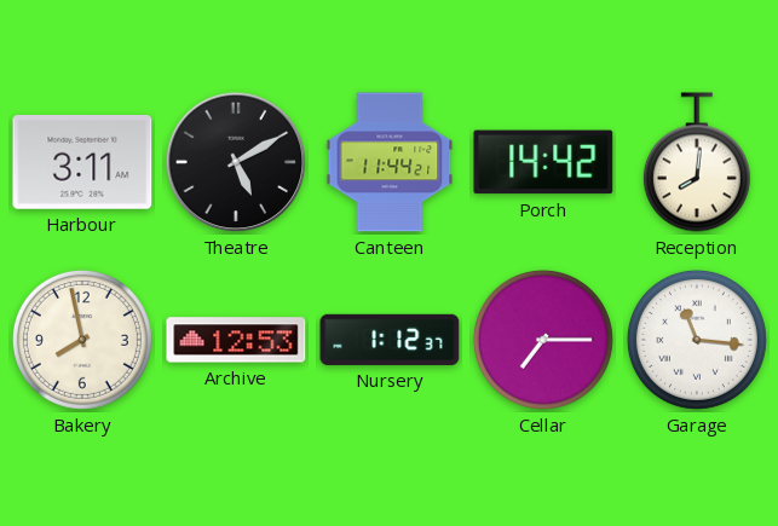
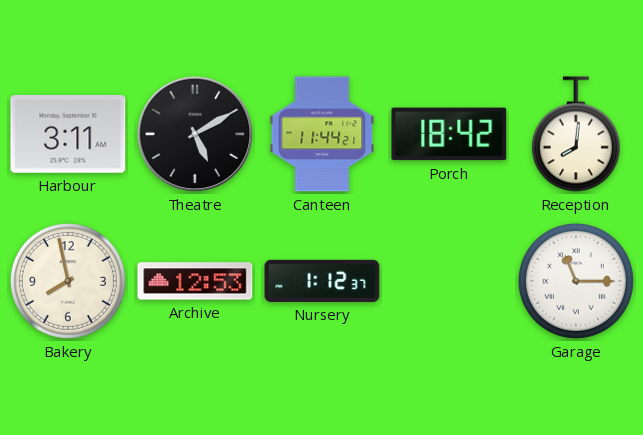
Porch: 14:42 -> 18:42
Cellar: 7:15 -> none
Garage: 11:16 -> 11:15
